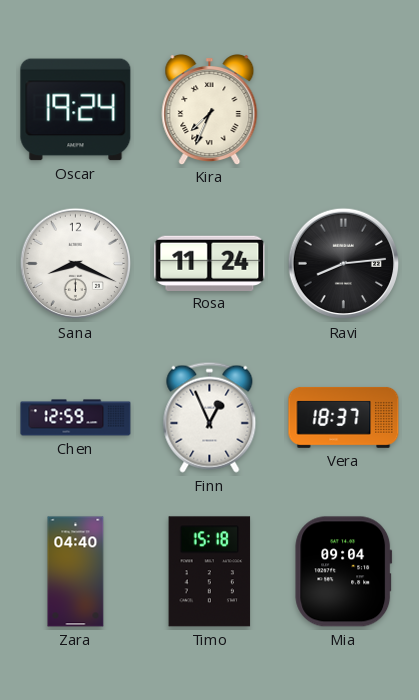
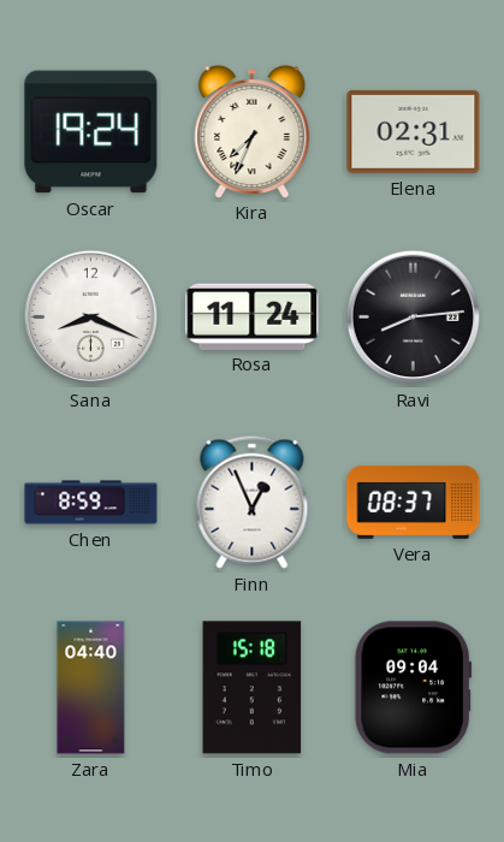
Elena: none -> 02:31
Chen: 12:59 -> 8:59
Vera: 18:37 -> 08:37
